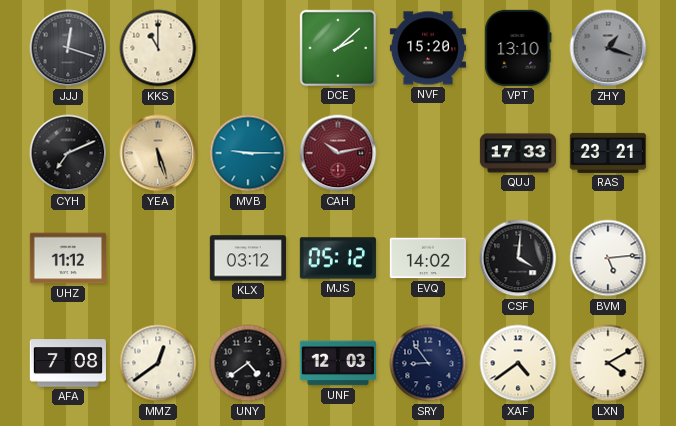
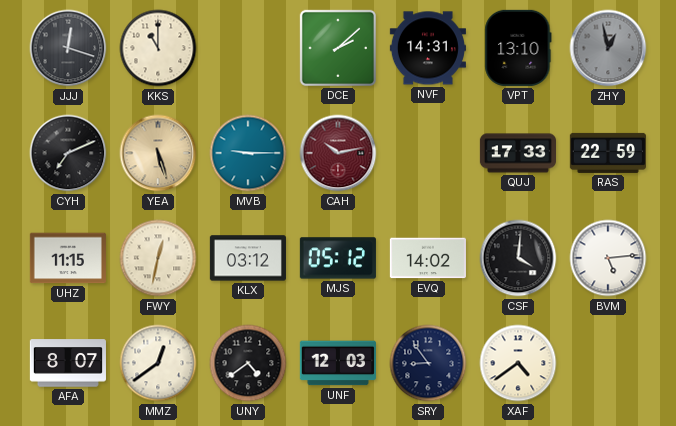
NVF: 15:20 -> 14:31
ZHY: 1:18 -> 12:58
RAS: 23:21 -> 22:59
UHZ: 11:12 -> 11:15
FWY: none -> 12:32
AFA: 7:08 -> 8:07
LXN: 4:10 -> none
